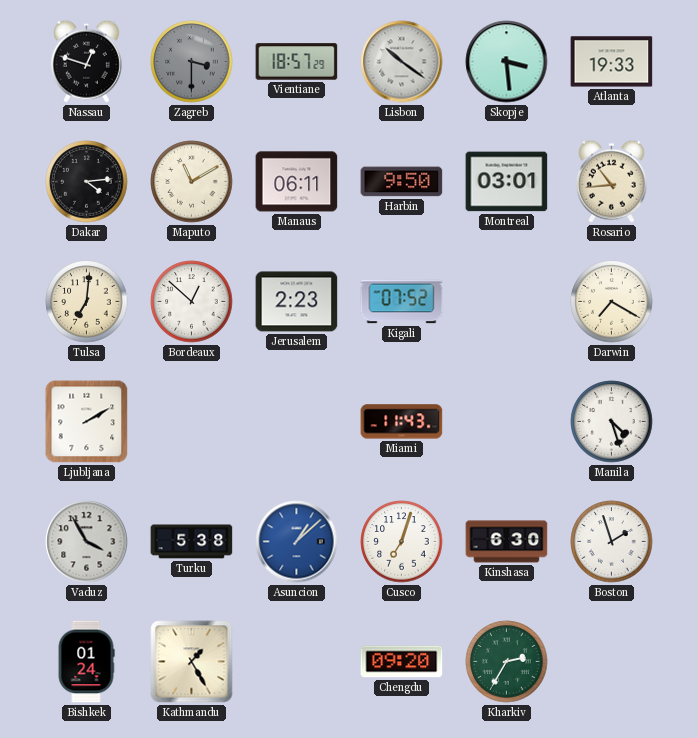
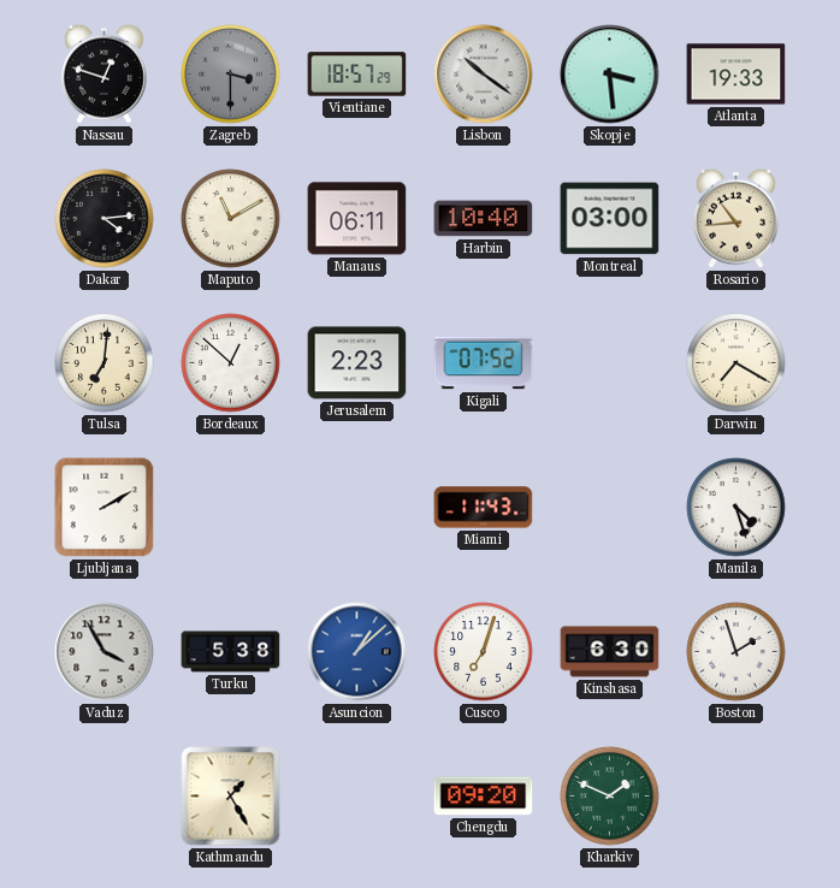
Harbin: 9:50 -> 10:40
Montreal: 03:01 -> 03:00
Bishkek: 01:24 -> none
Kharkiv: 2:35 -> 1:49
